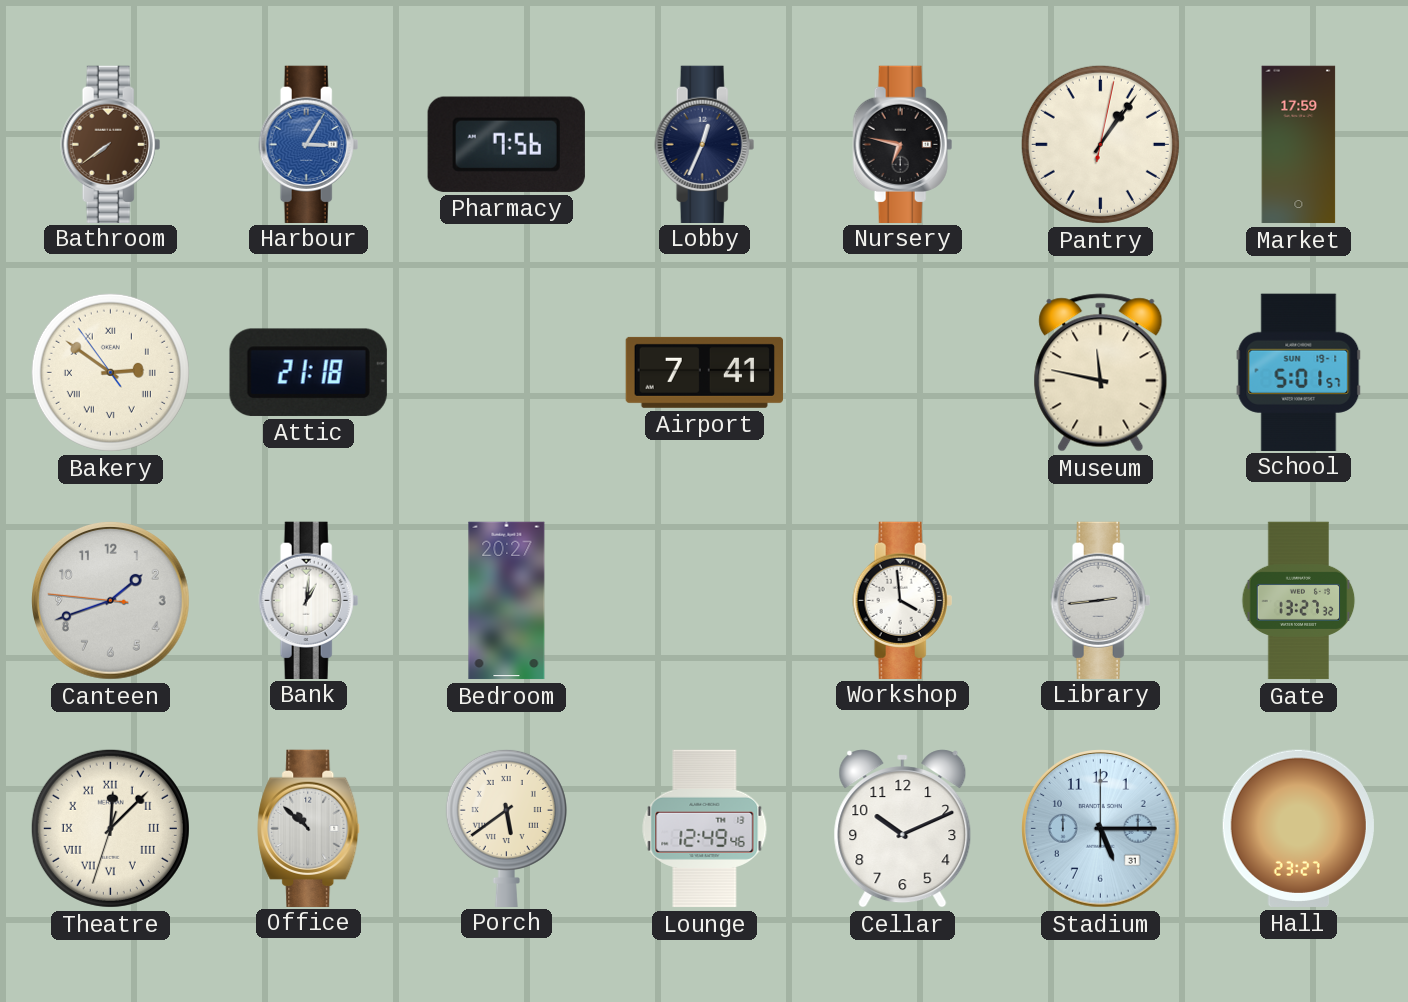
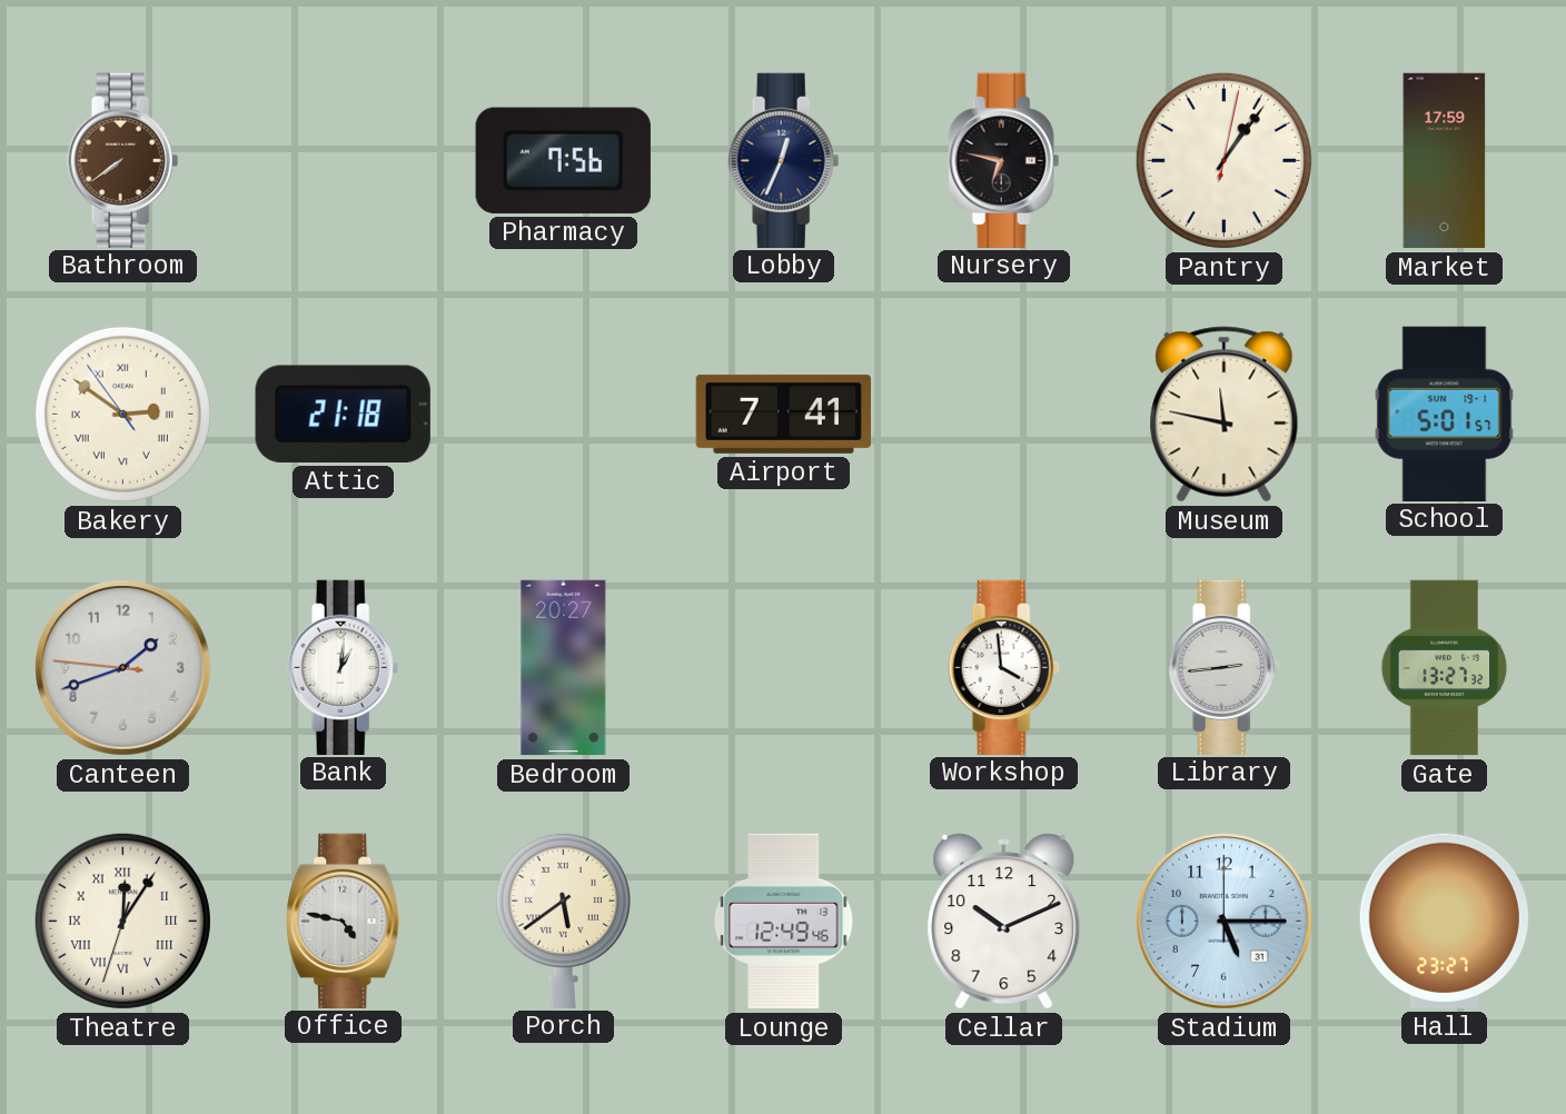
Harbour: 3:05 -> none
Theatre: 12:07 -> 12:05
Office: 10:52 -> 4:47
